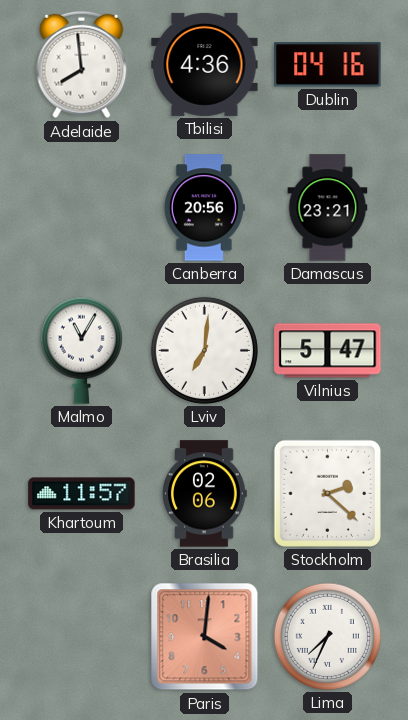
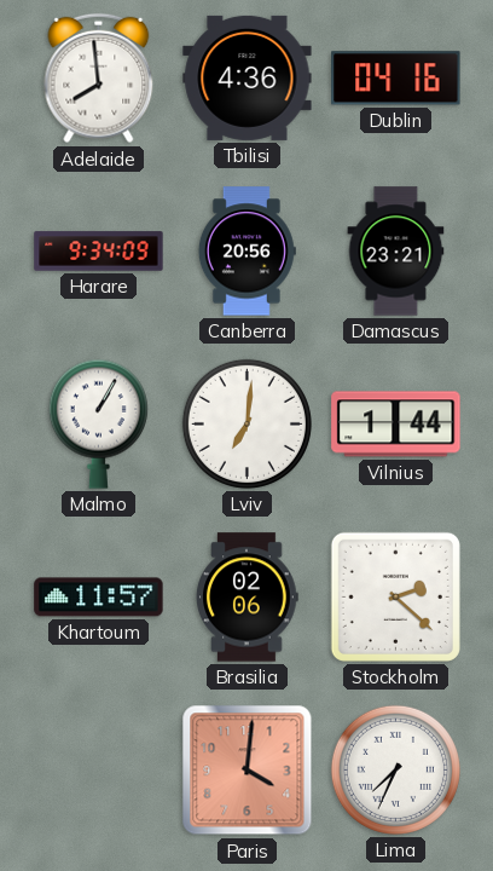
Harare: none -> 9:34
Malmo: 11:05 -> 1:05
Vilnius: 5:47 -> 1:44
